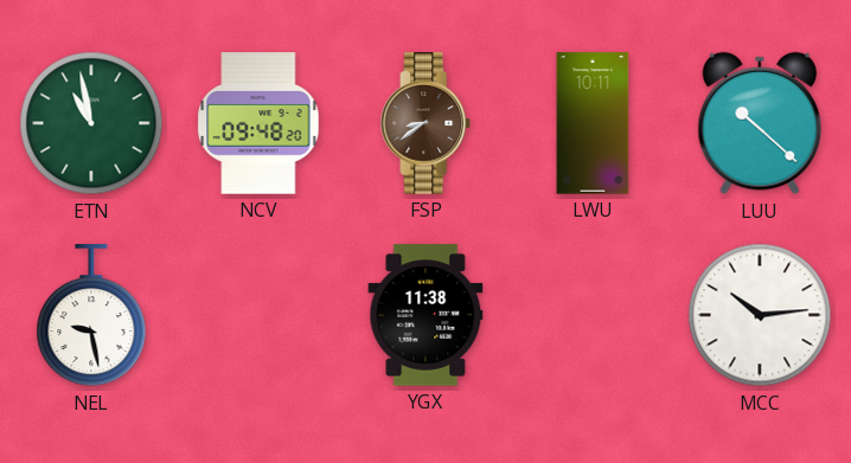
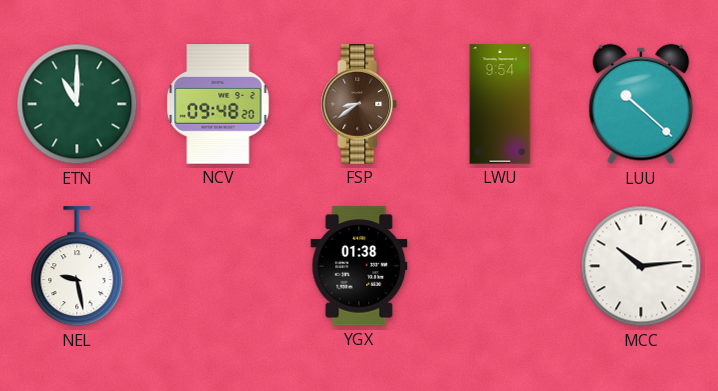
ETN: 10:58 -> 11:00
LWU: 10:11 -> 9:54
YGX: 11:38 -> 01:38
